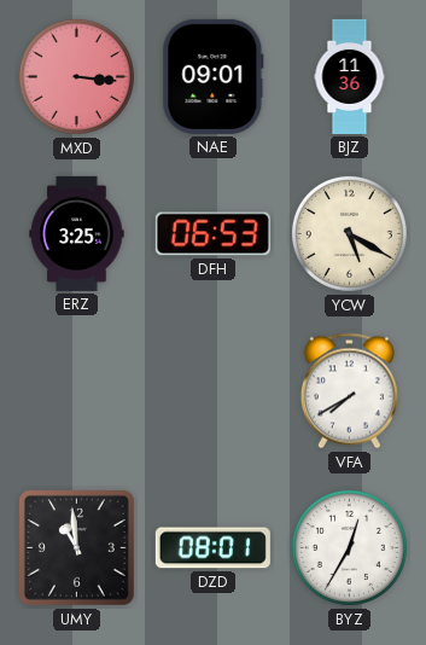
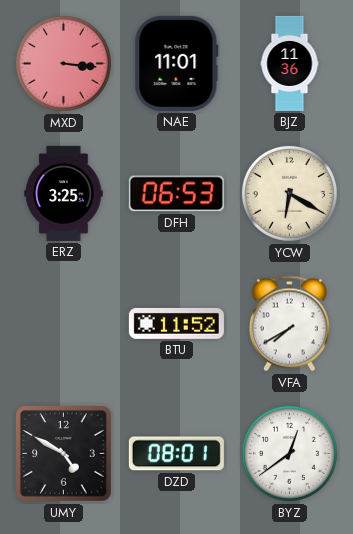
NAE: 09:01 -> 11:01
YCW: 5:20 -> 6:20
BTU: none -> 11:52
UMY: 10:59 -> 4:50
BYZ: 12:35 -> 12:39
